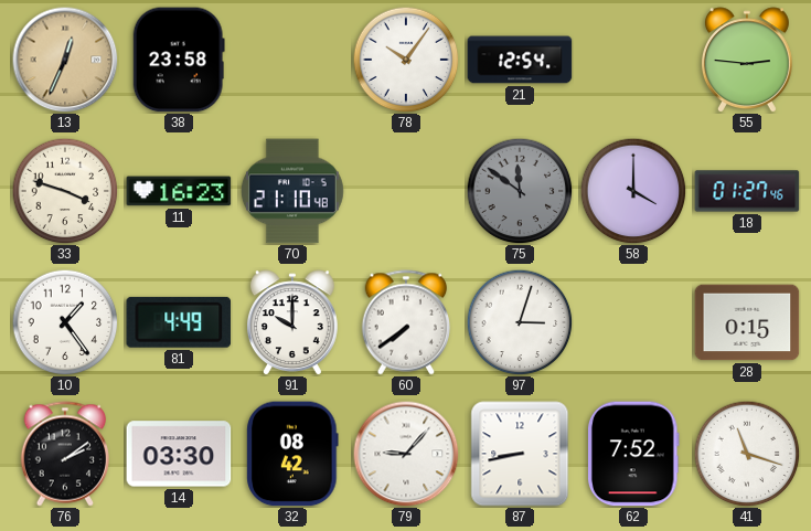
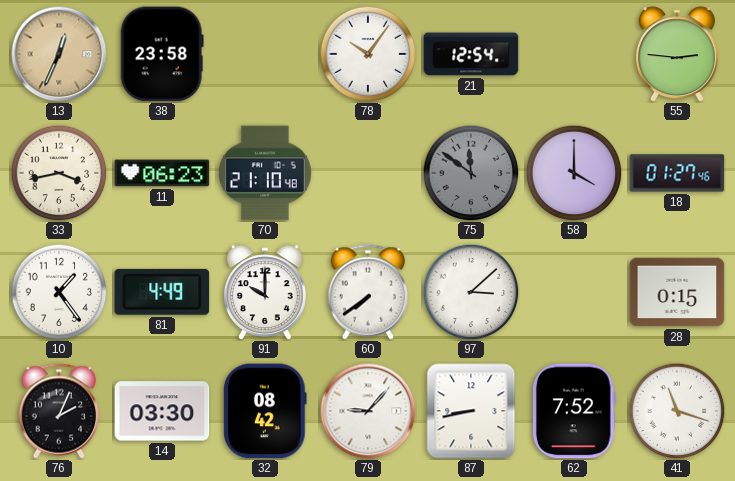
33: 3:48 -> 3:43
11: 16:23 -> 06:23
97: 3:03 -> 3:08
76: 2:09 -> 2:04
